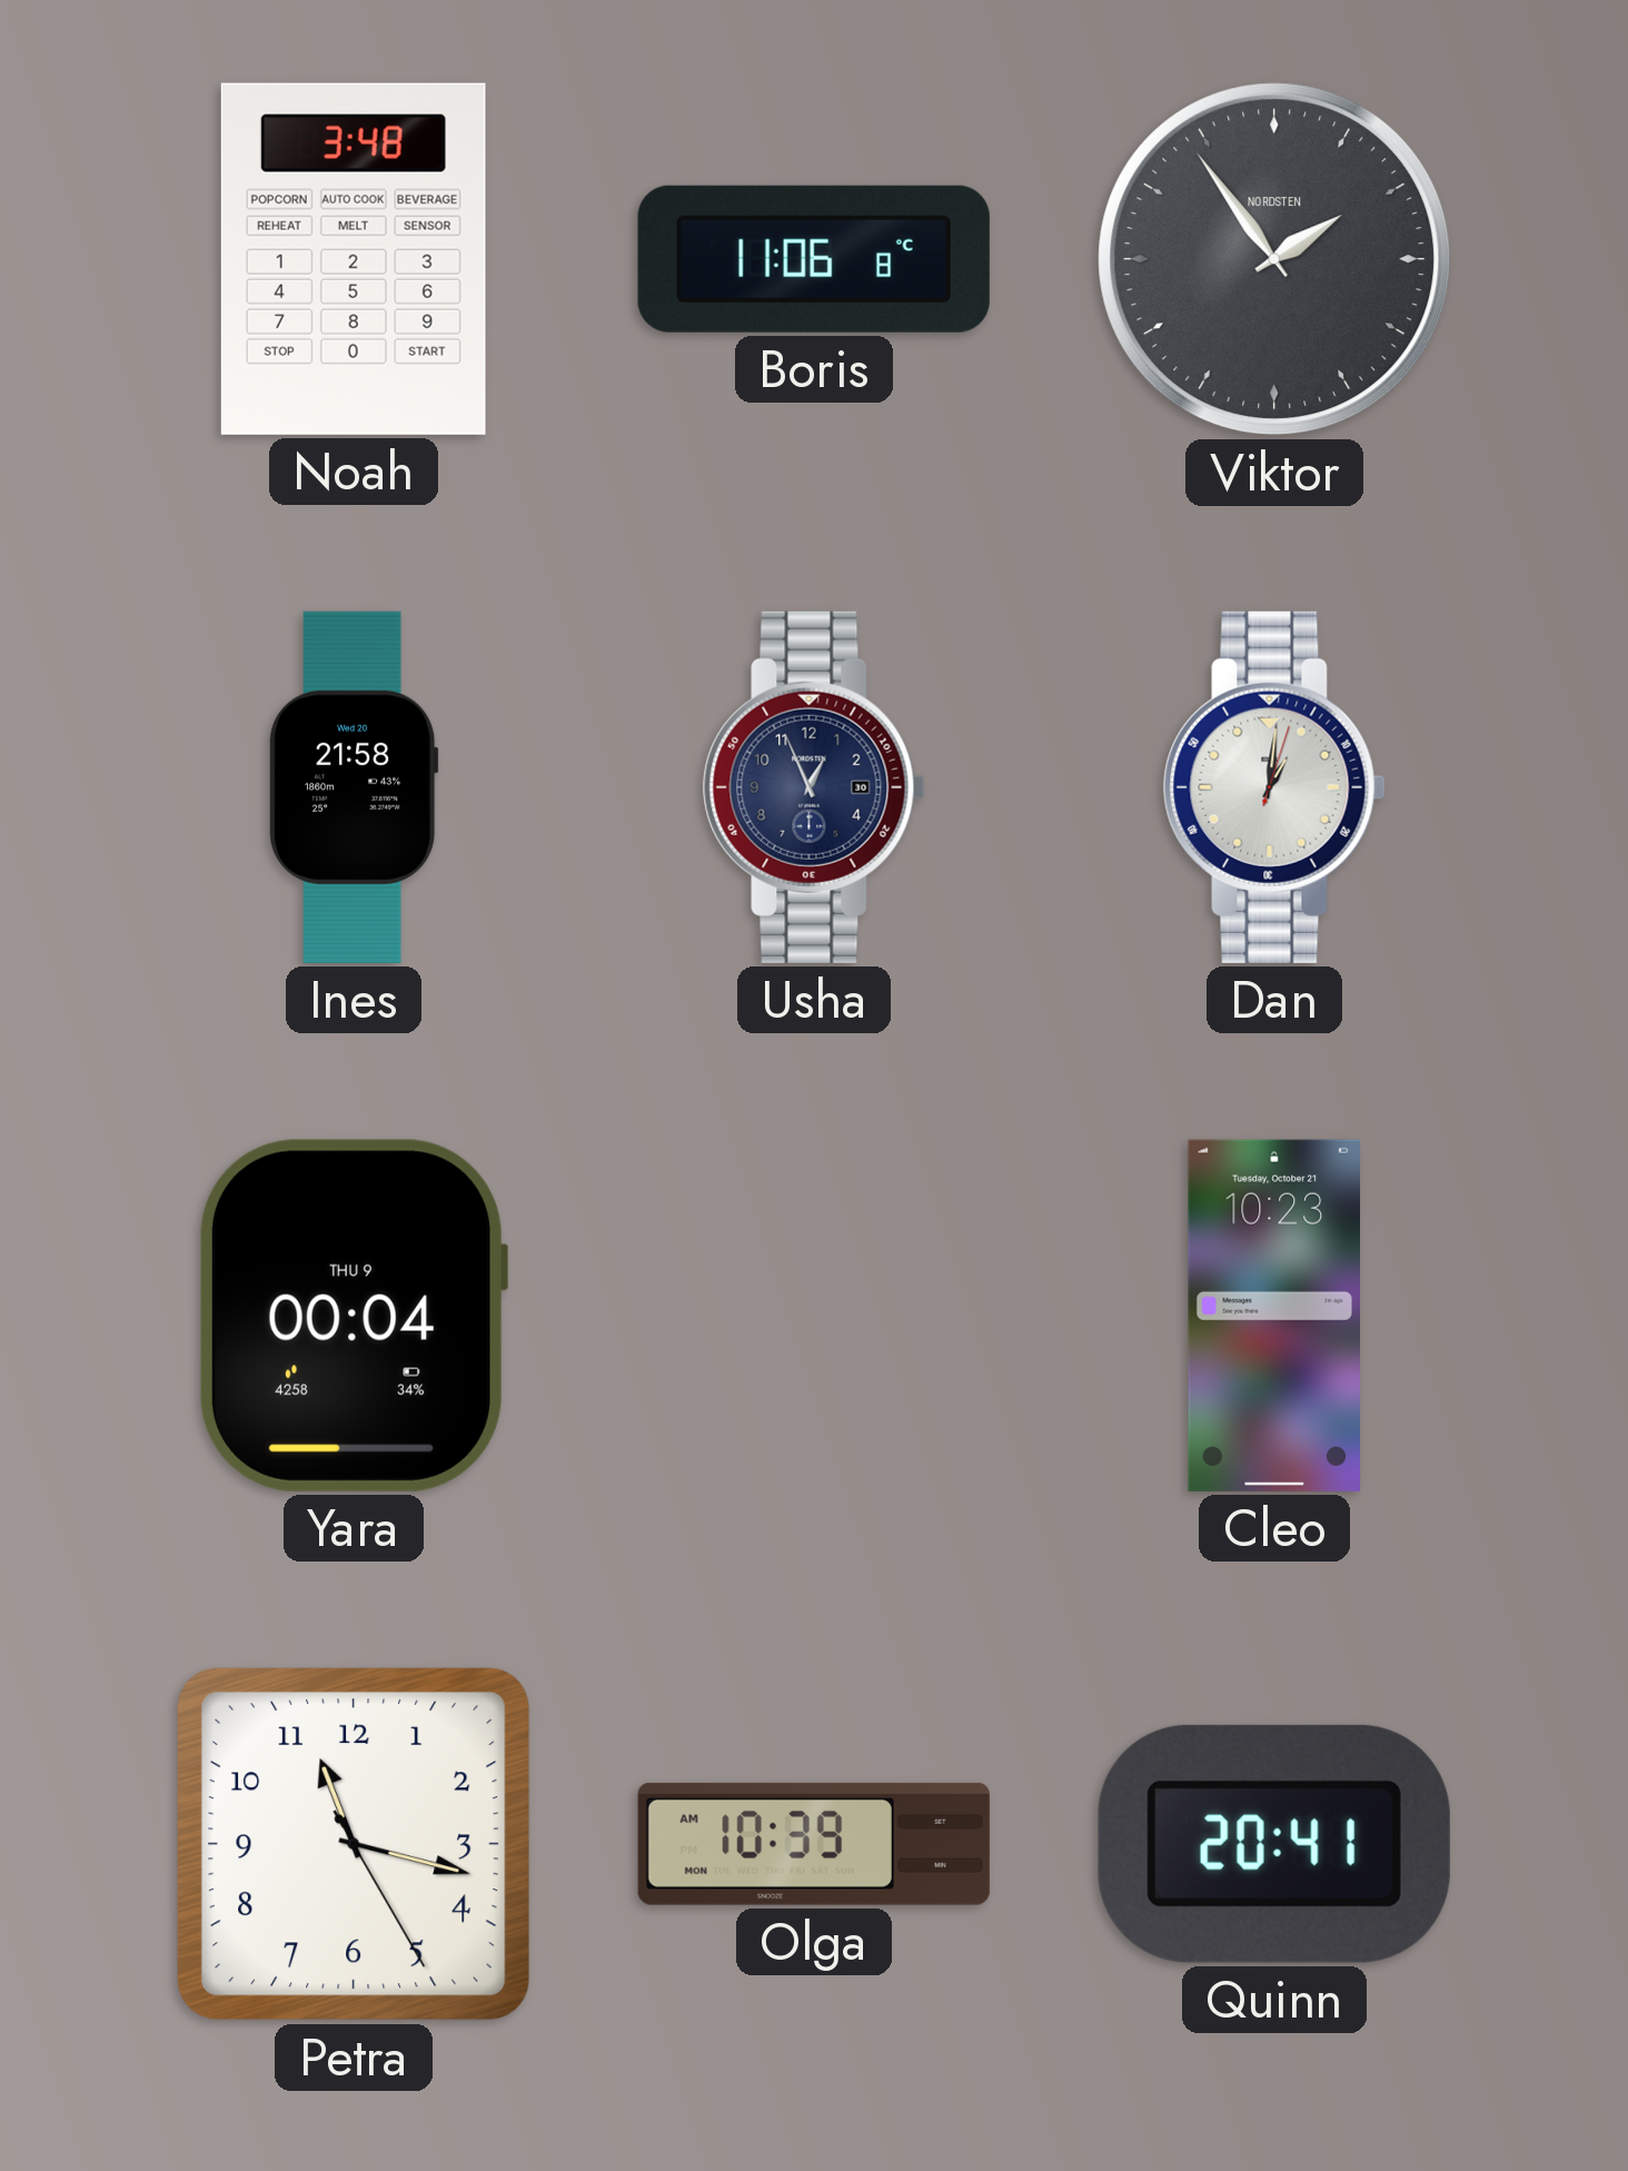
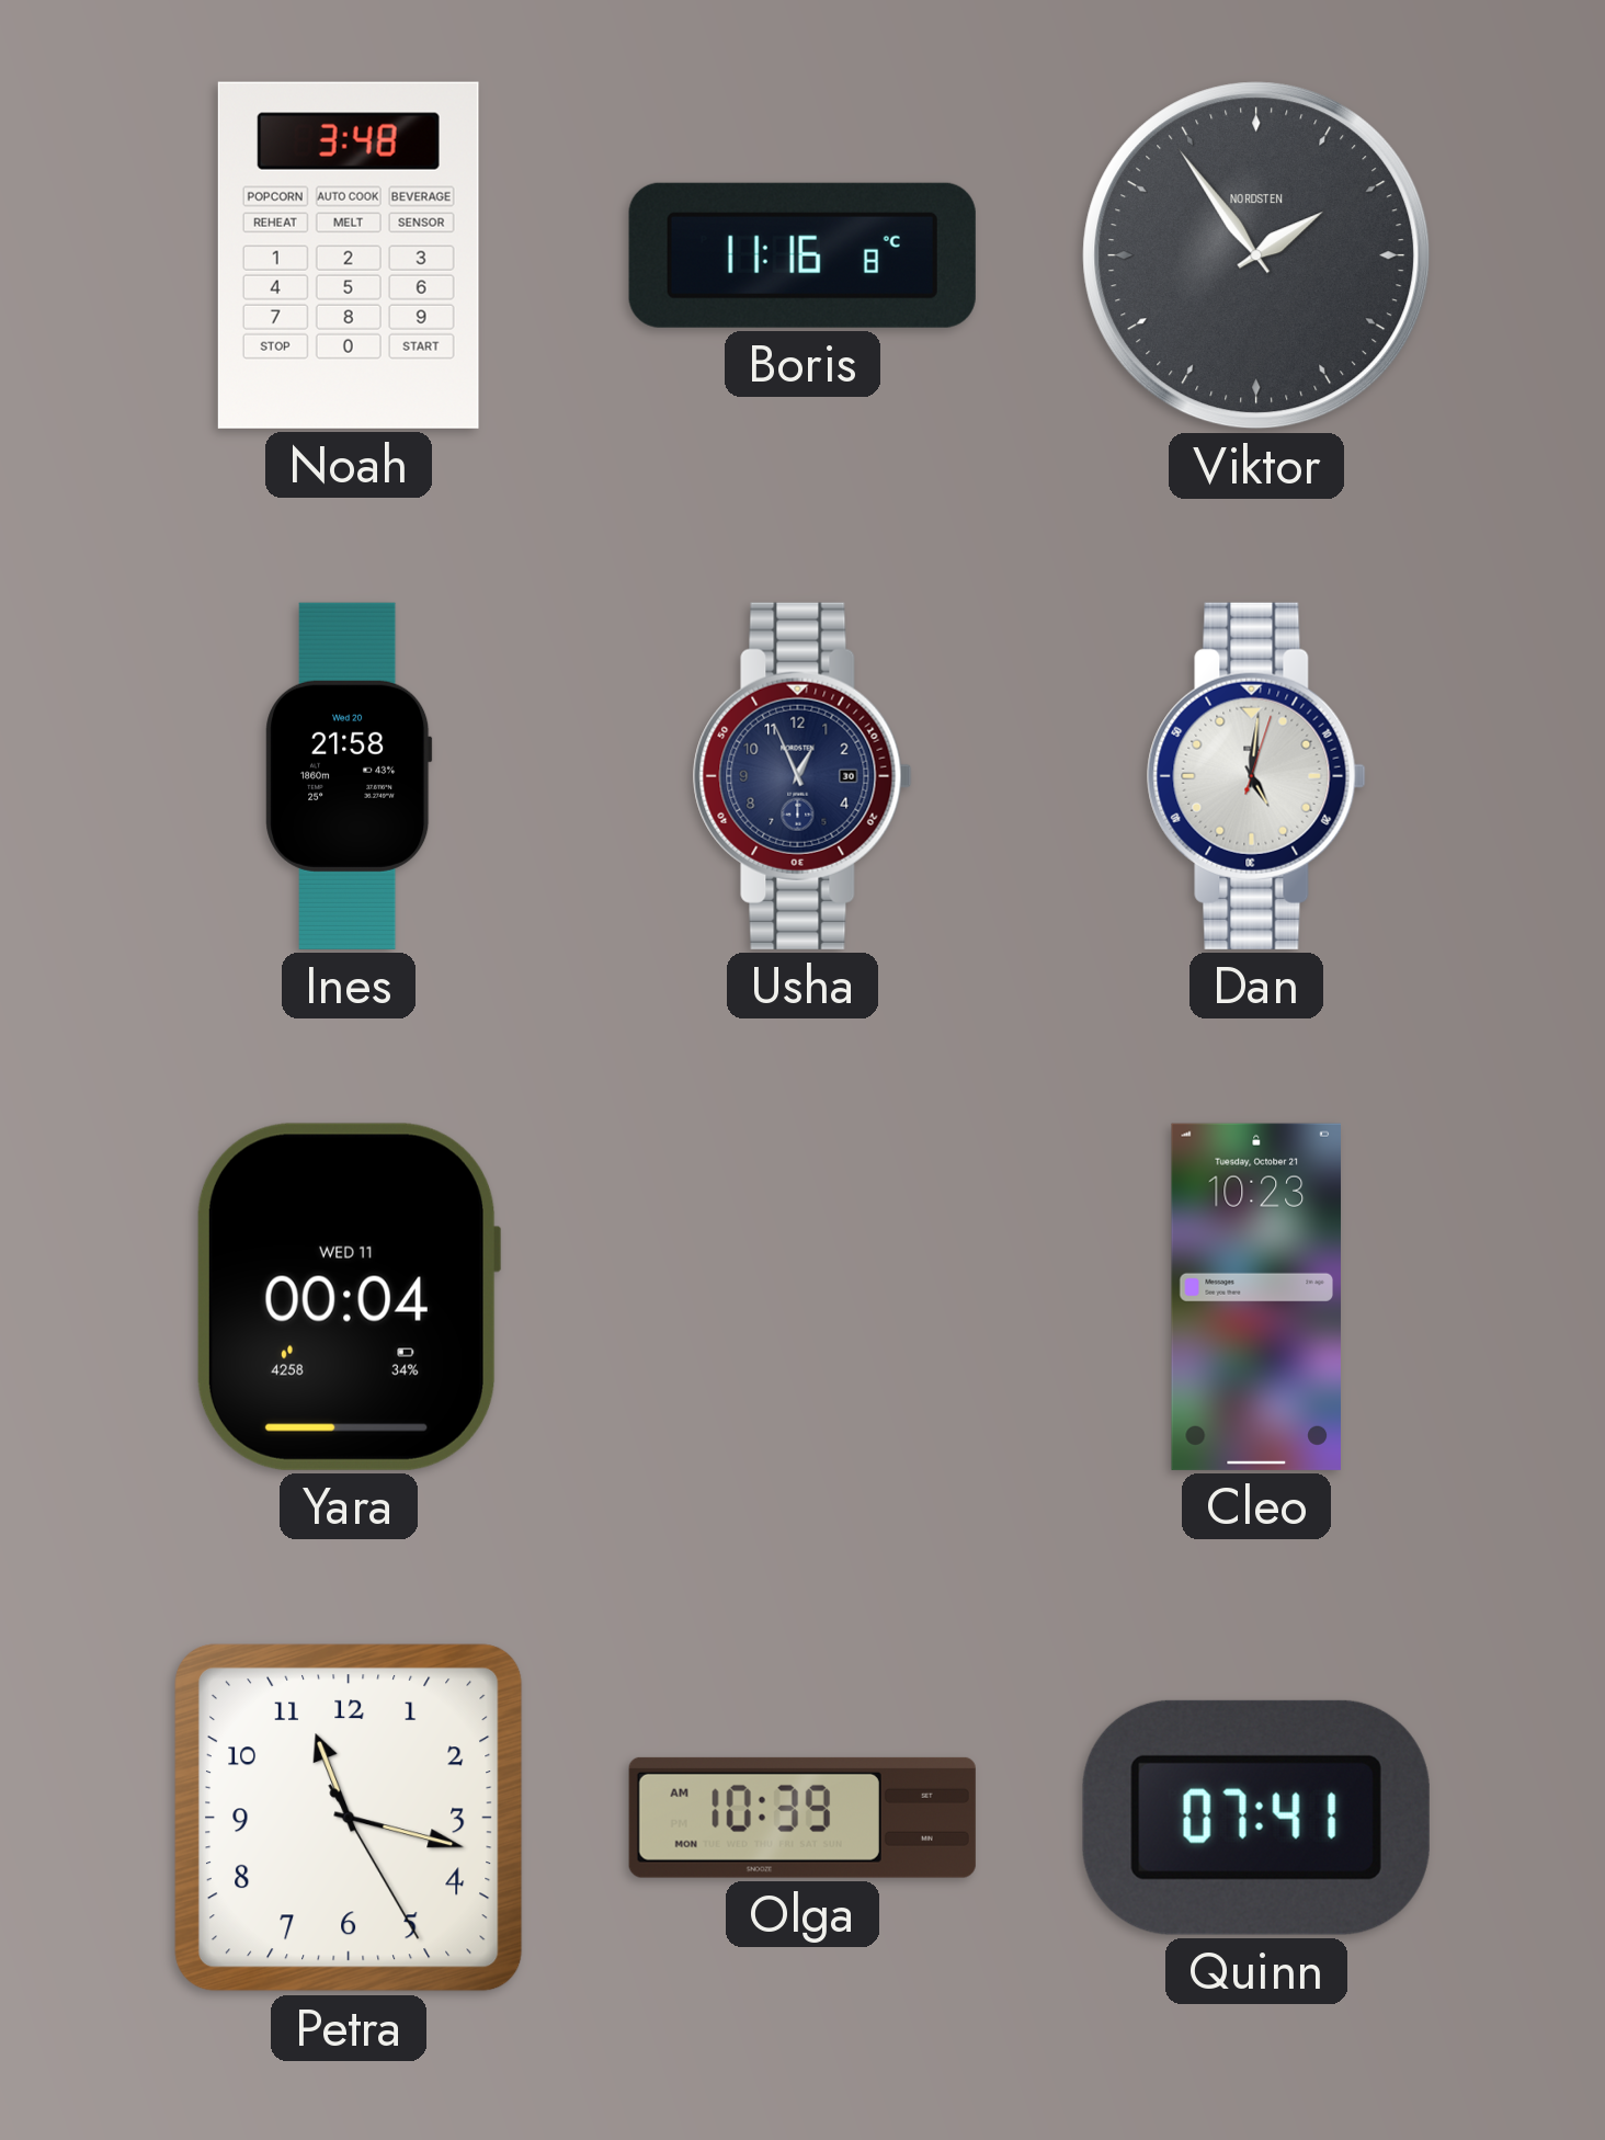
Boris: 11:06 -> 11:16
Dan: 1:01 -> 5:01
Yara date: THU 9 -> WED 11
Quinn: 20:41 -> 07:41
